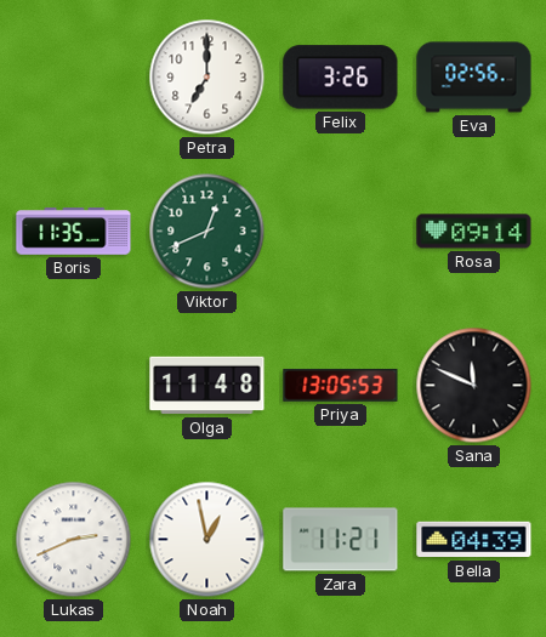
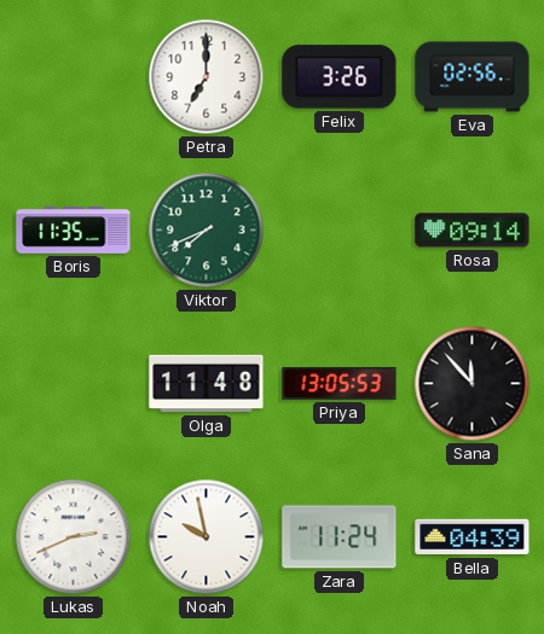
Viktor: 12:41 -> 7:41
Sana: 11:49 -> 11:53
Noah: 12:58 -> 9:58
Zara: 11:21 -> 11:24
